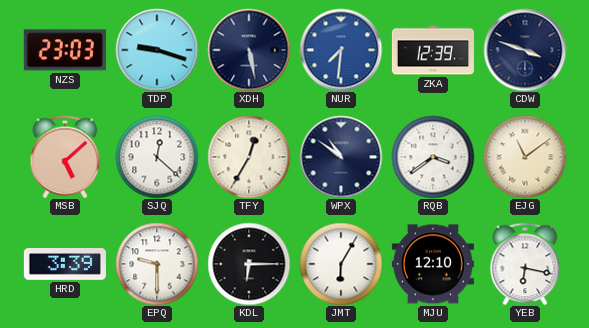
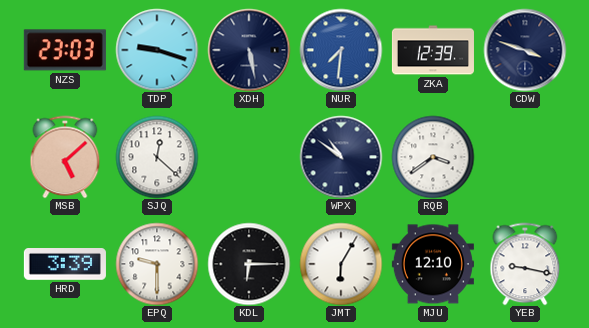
TFY: 12:35 -> none
EJG: 11:09 -> none
YEB: 6:17 -> 9:17
